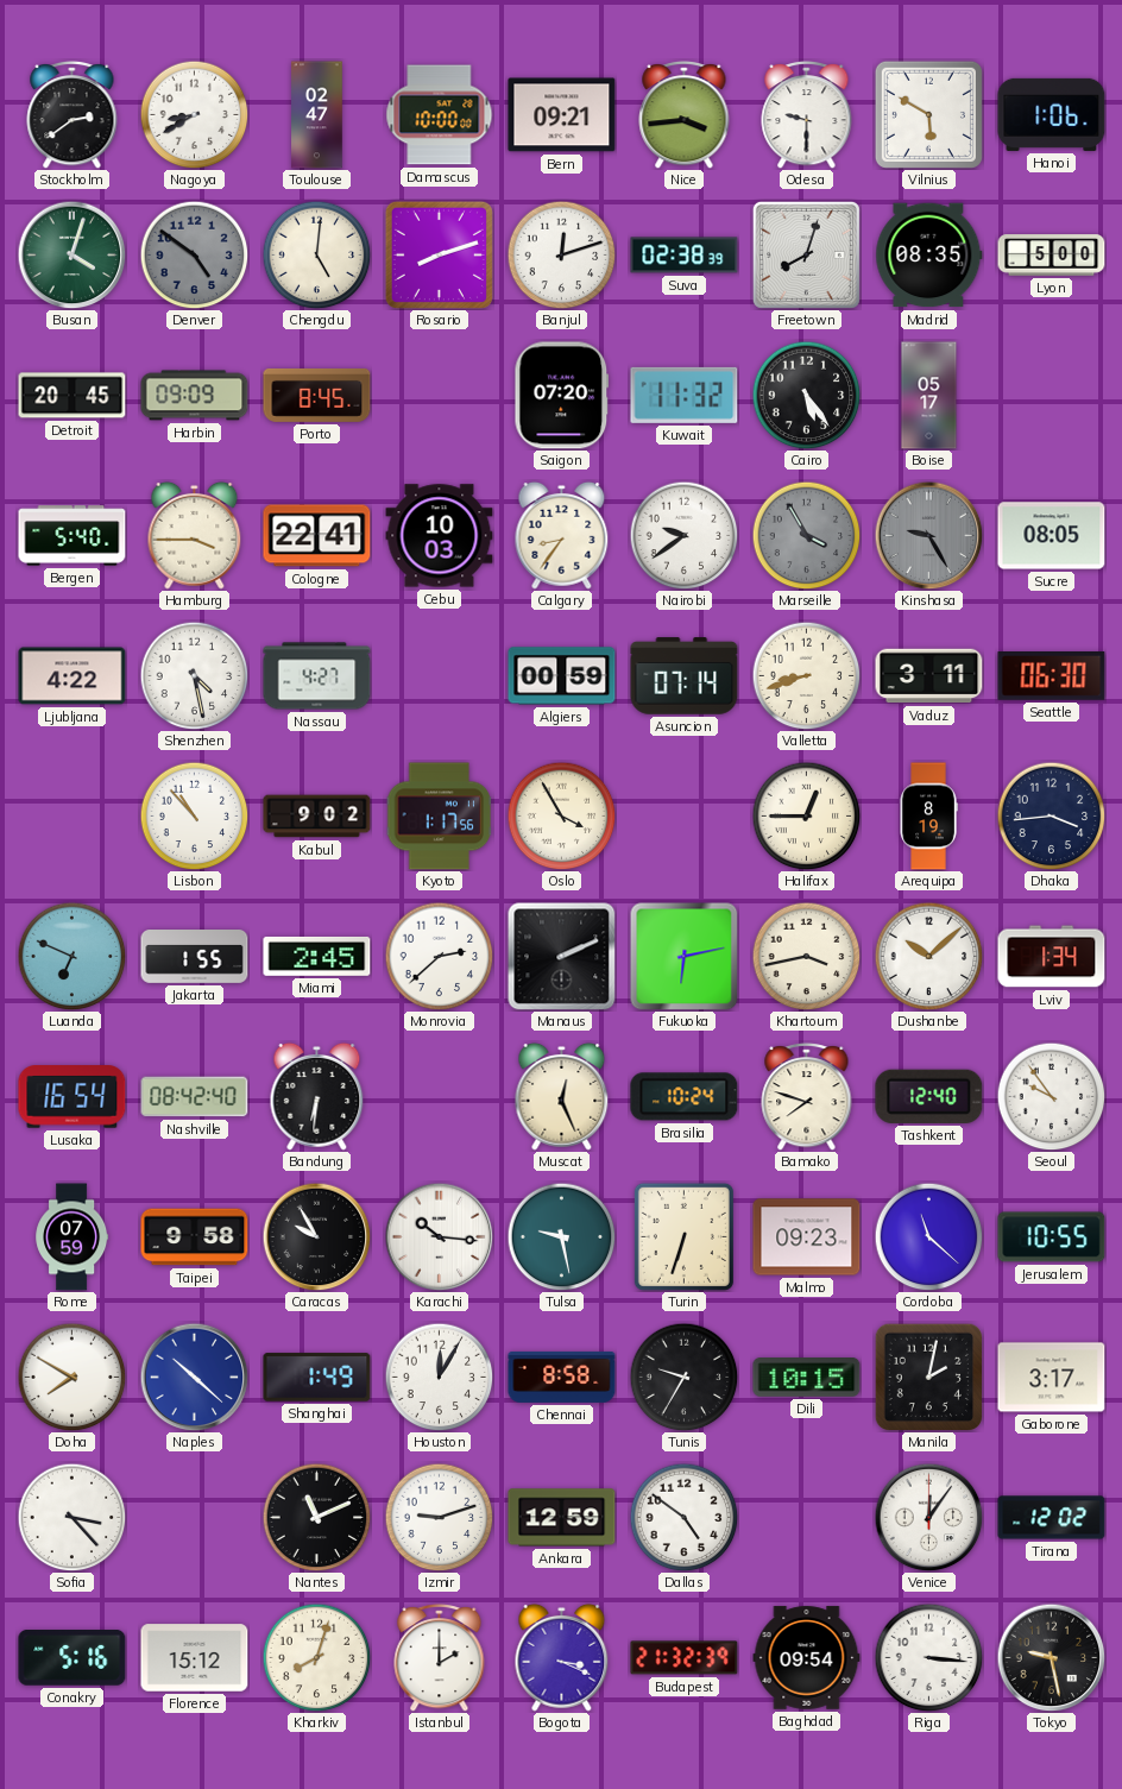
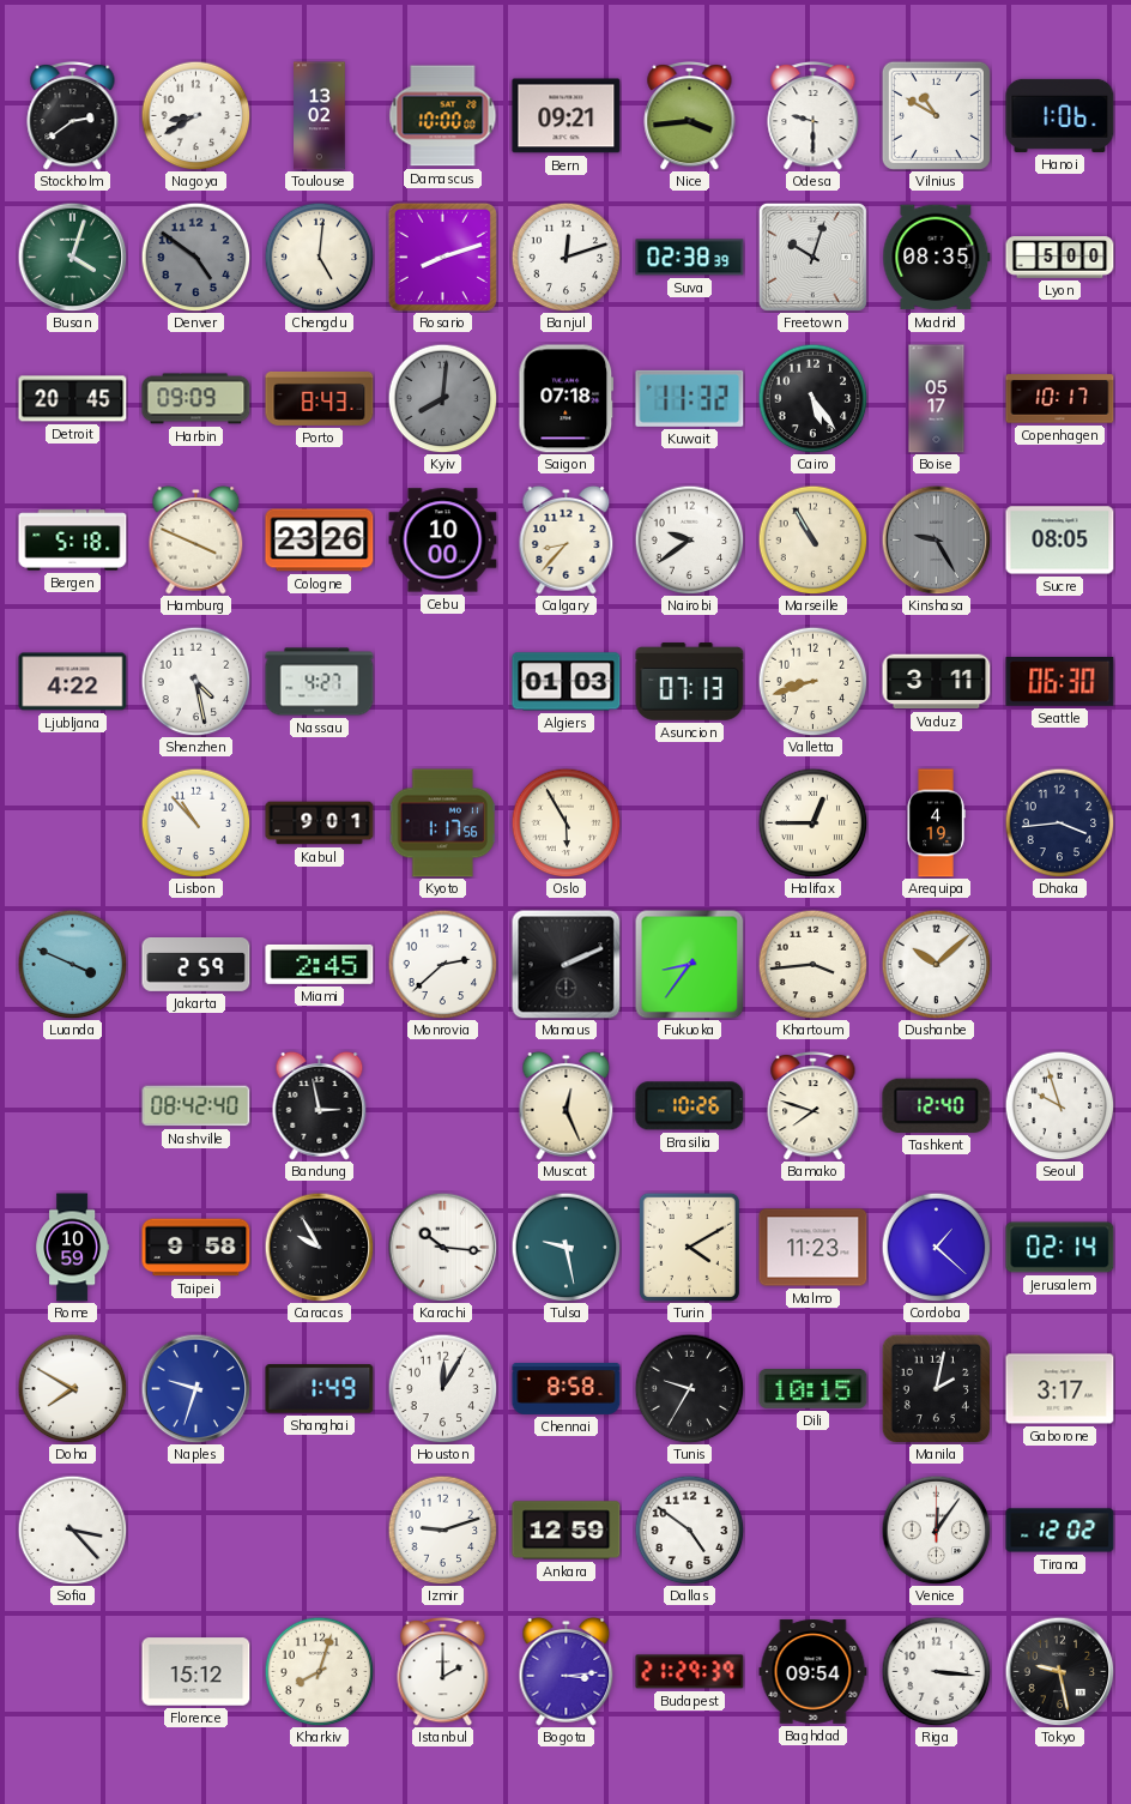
Toulouse: 02:47 -> 13:02
Vilnius: 5:50 -> 10:50
Freetown: 8:03 -> 10:03
Porto: 8:45 -> 8:43
Kyiv: none -> 8:01
Saigon: 07:20 -> 07:18
Copenhagen: none -> 10:17
Bergen: 5:40 -> 5:18
Hamburg: 3:45 -> 3:49
Cologne: 22:41 -> 23:26
Cebu: 10:03 -> 10:00
Calgary: 8:36 -> 8:37
Marseille: 3:55 -> 10:55
Marseille dial: grey -> cream
Algiers: 00:59 -> 01:03
Asuncion: 07:14 -> 07:13
Kabul: 9:02 -> 9:01
Oslo: 3:55 -> 5:55
Arequipa: 8:19 -> 4:19
Luanda: 6:49 -> 3:49
Jakarta: 1:55 -> 2:59
Fukuoka: 6:13 -> 8:36
Khartoum: 3:43 -> 3:44
Lviv: 1:34 -> none
Lusaka: 16:54 -> none
Bandung: 6:31 -> 2:58
Brasilia: 10:24 -> 10:26
Seoul: 9:54 -> 9:57
Rome: 07:59 -> 10:59
Turin: 6:33 -> 4:10
Malmo: 09:23 -> 11:23
Cordoba: 11:22 -> 1:22
Jerusalem: 10:55 -> 02:14
Naples: 10:22 -> 9:33
Nantes: 11:11 -> none
Conakry: 5:16 -> none
Bogota: 3:19 -> 3:14
Budapest: 21:32 -> 21:29
